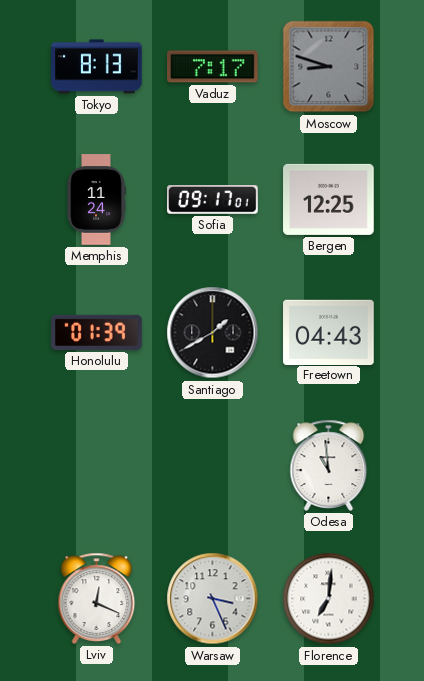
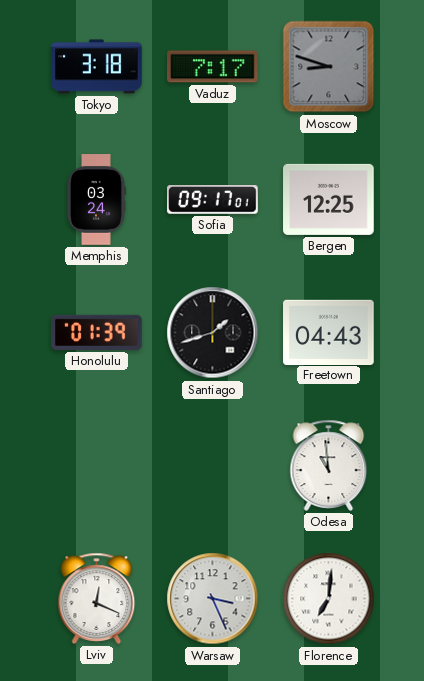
Tokyo: 8:13 -> 3:18
Memphis: 11:24 -> 03:24
Santiago: 1:40 -> 1:42
